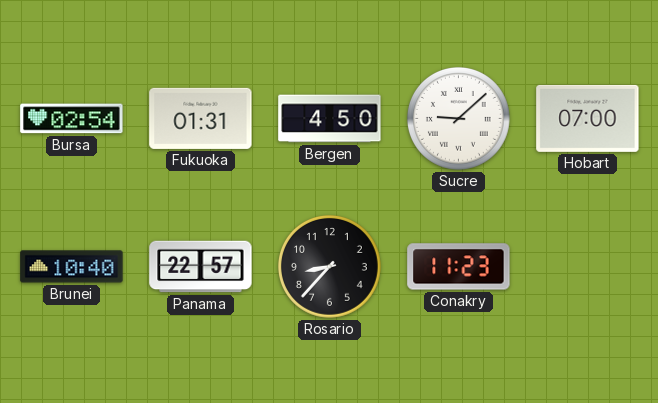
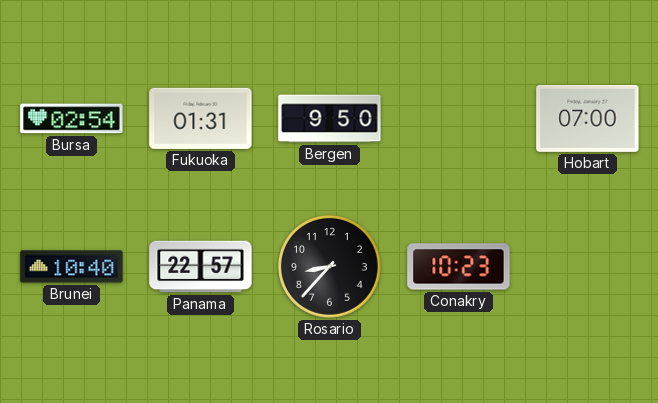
Bergen: 4:50 -> 9:50
Sucre: 9:08 -> none
Conakry: 11:23 -> 10:23
